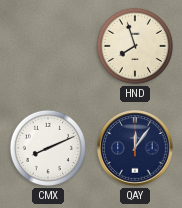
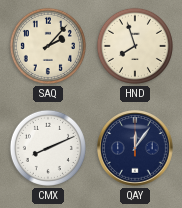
SAQ: none -> 2:07
